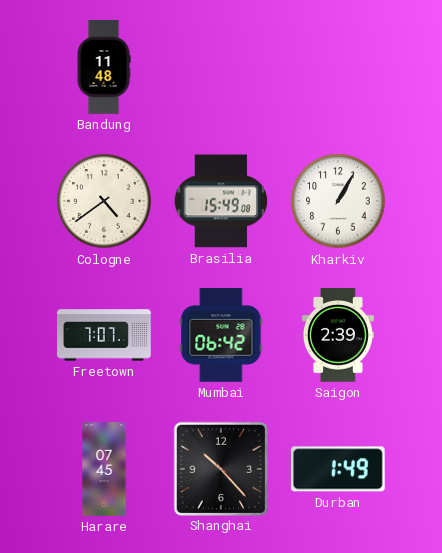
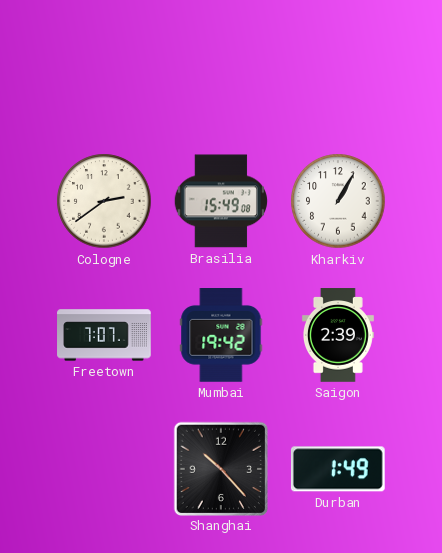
Bandung: 11:48 -> none
Cologne: 4:39 -> 2:39
Mumbai: 06:42 -> 19:42
Harare: 07:45 -> none
